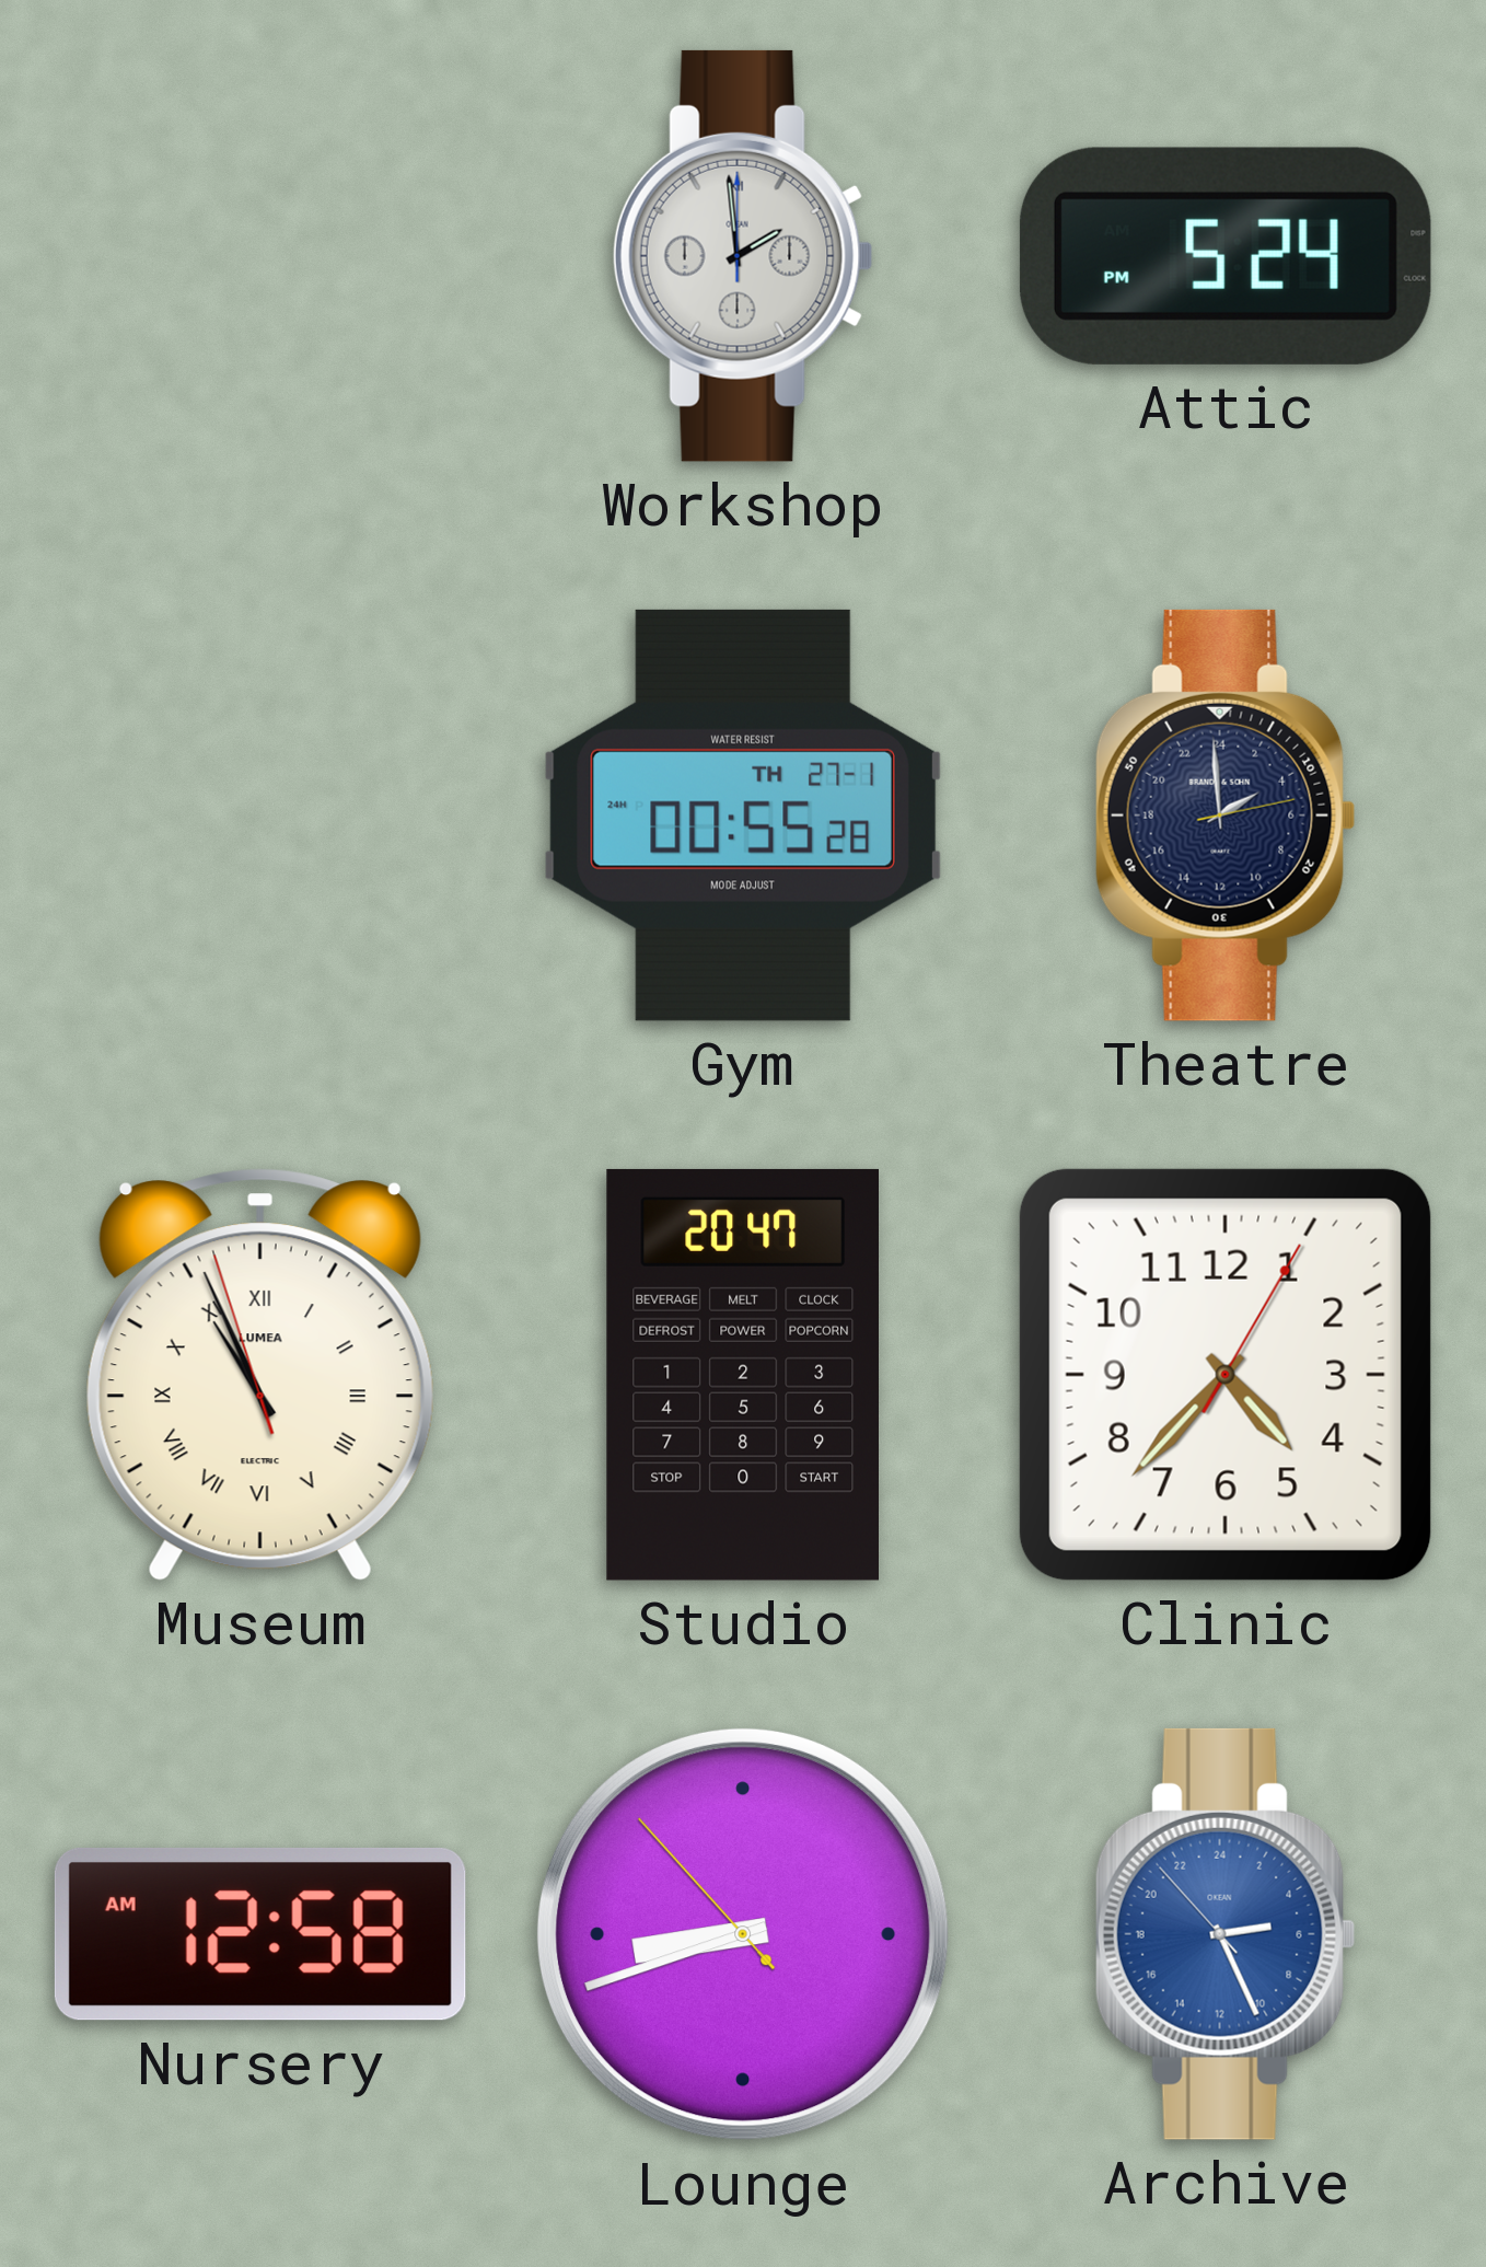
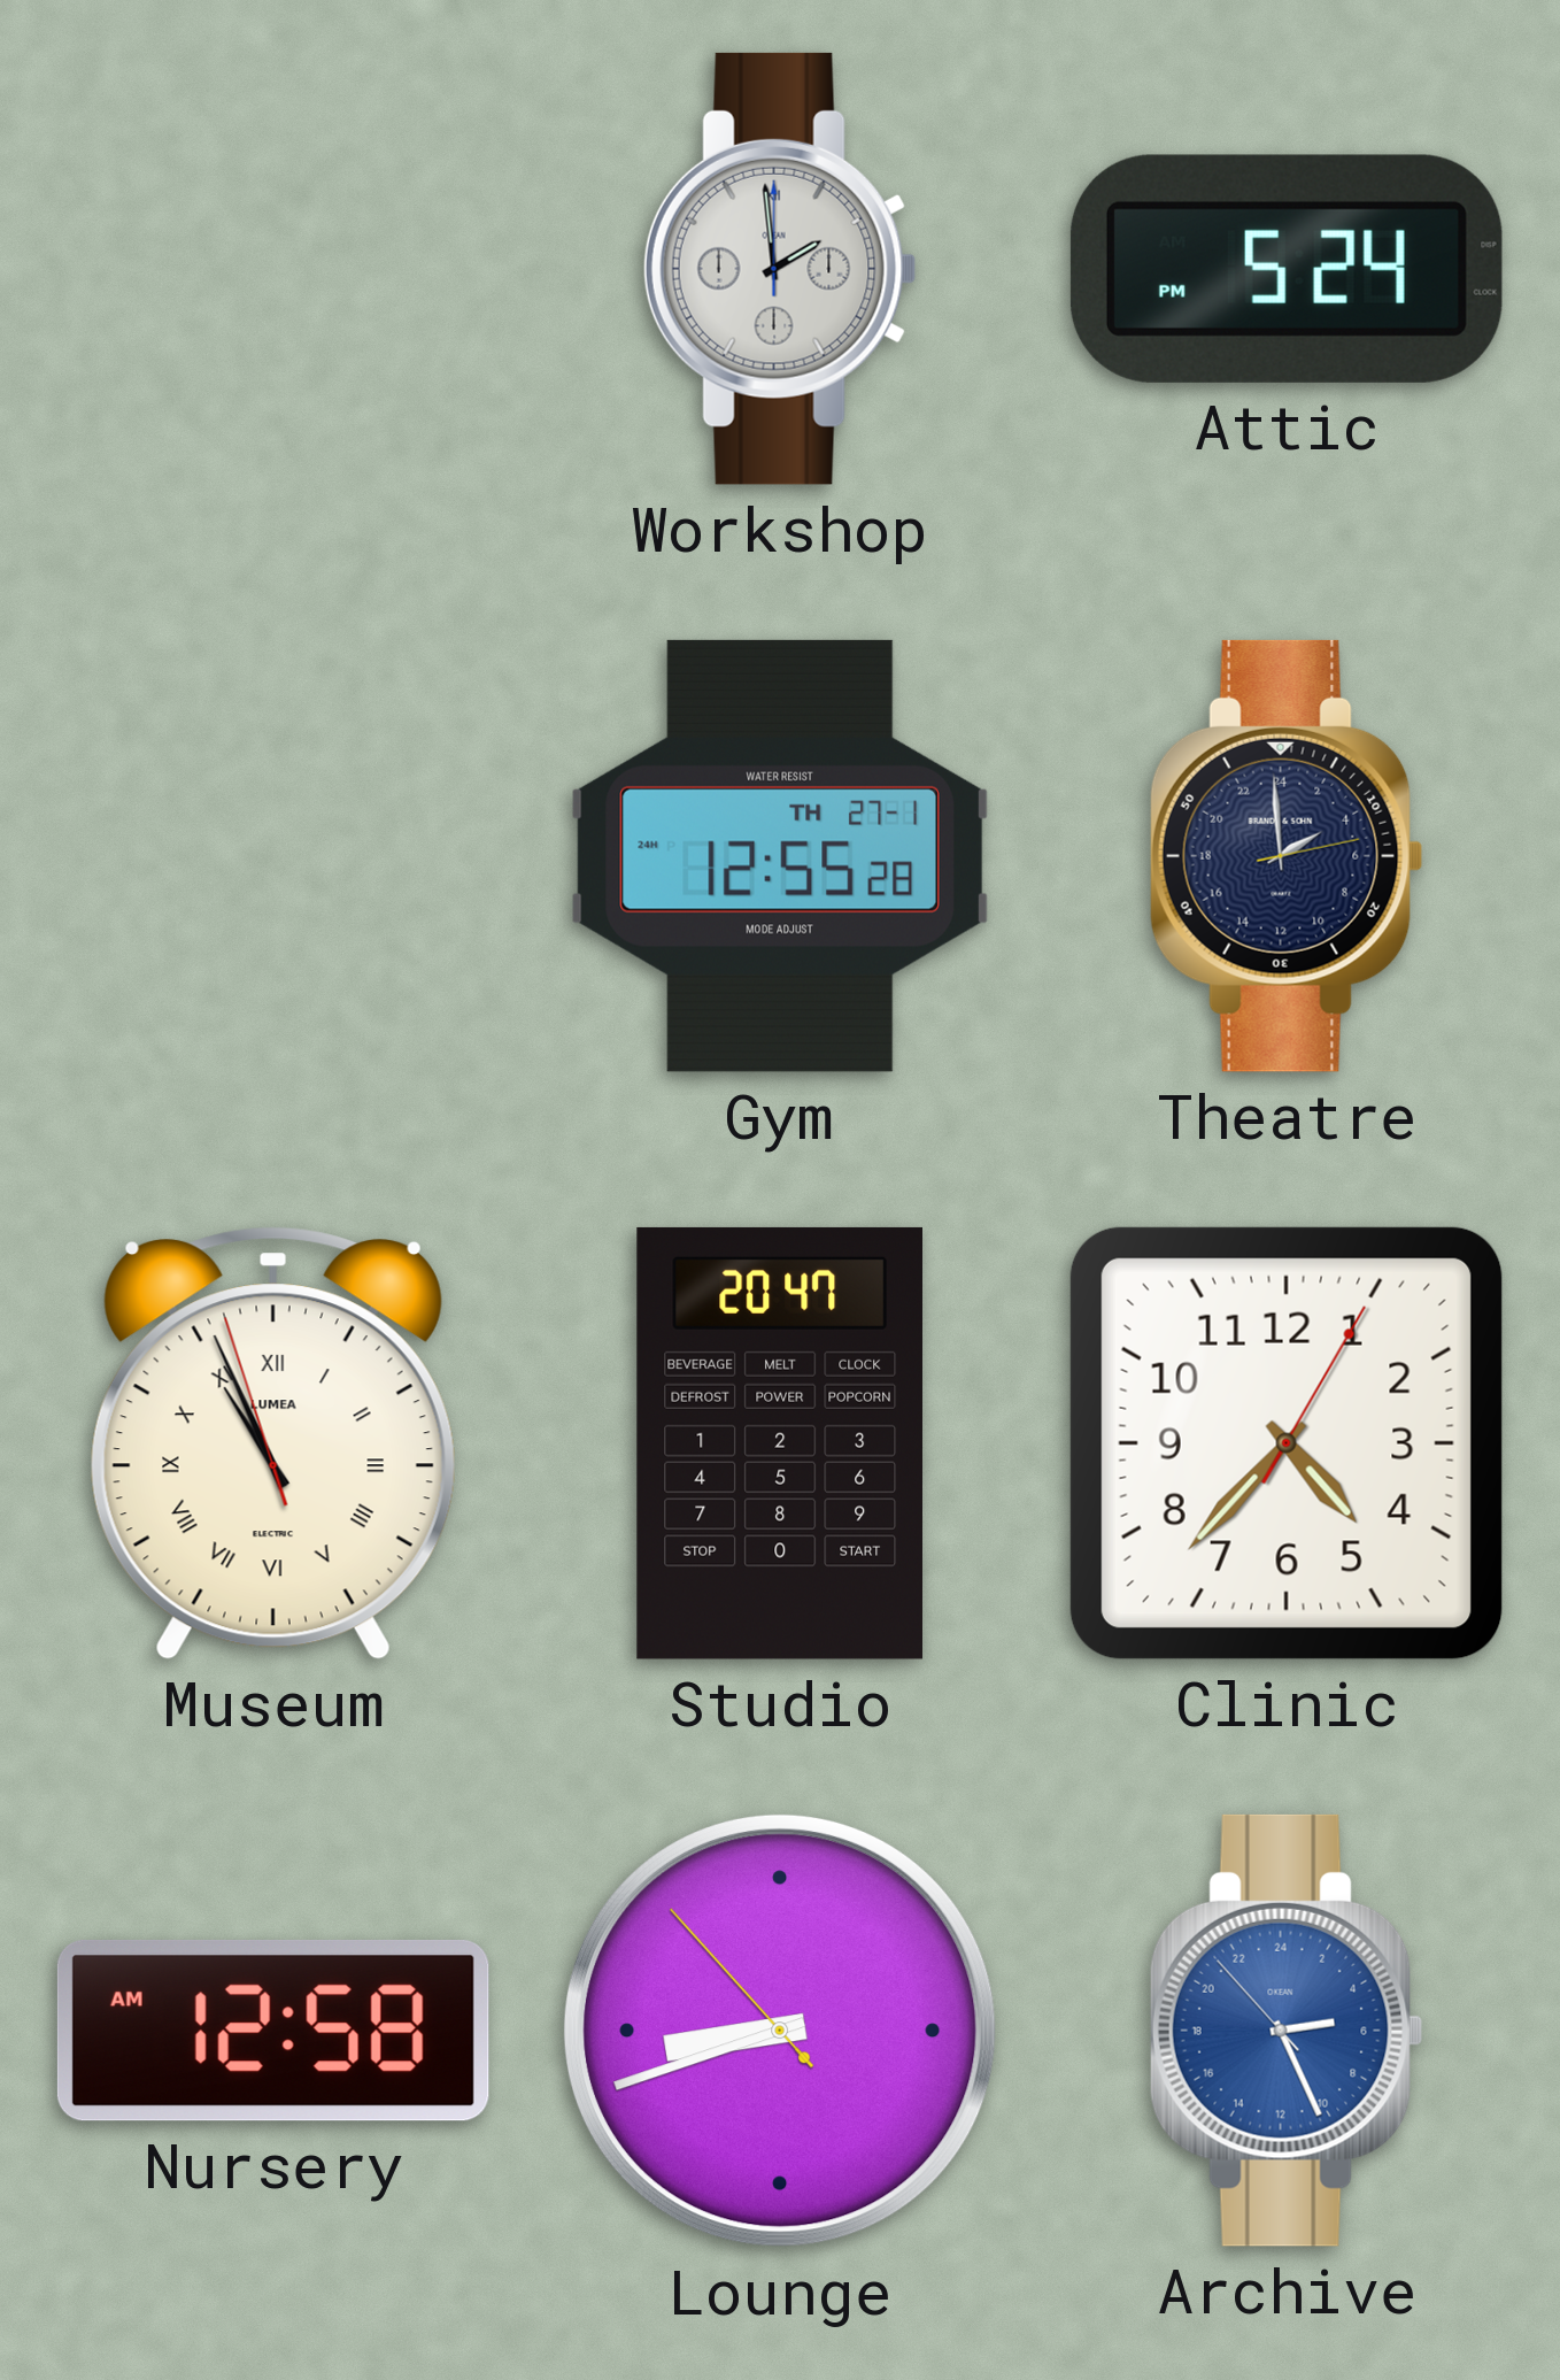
Gym: 00:55 -> 12:55
